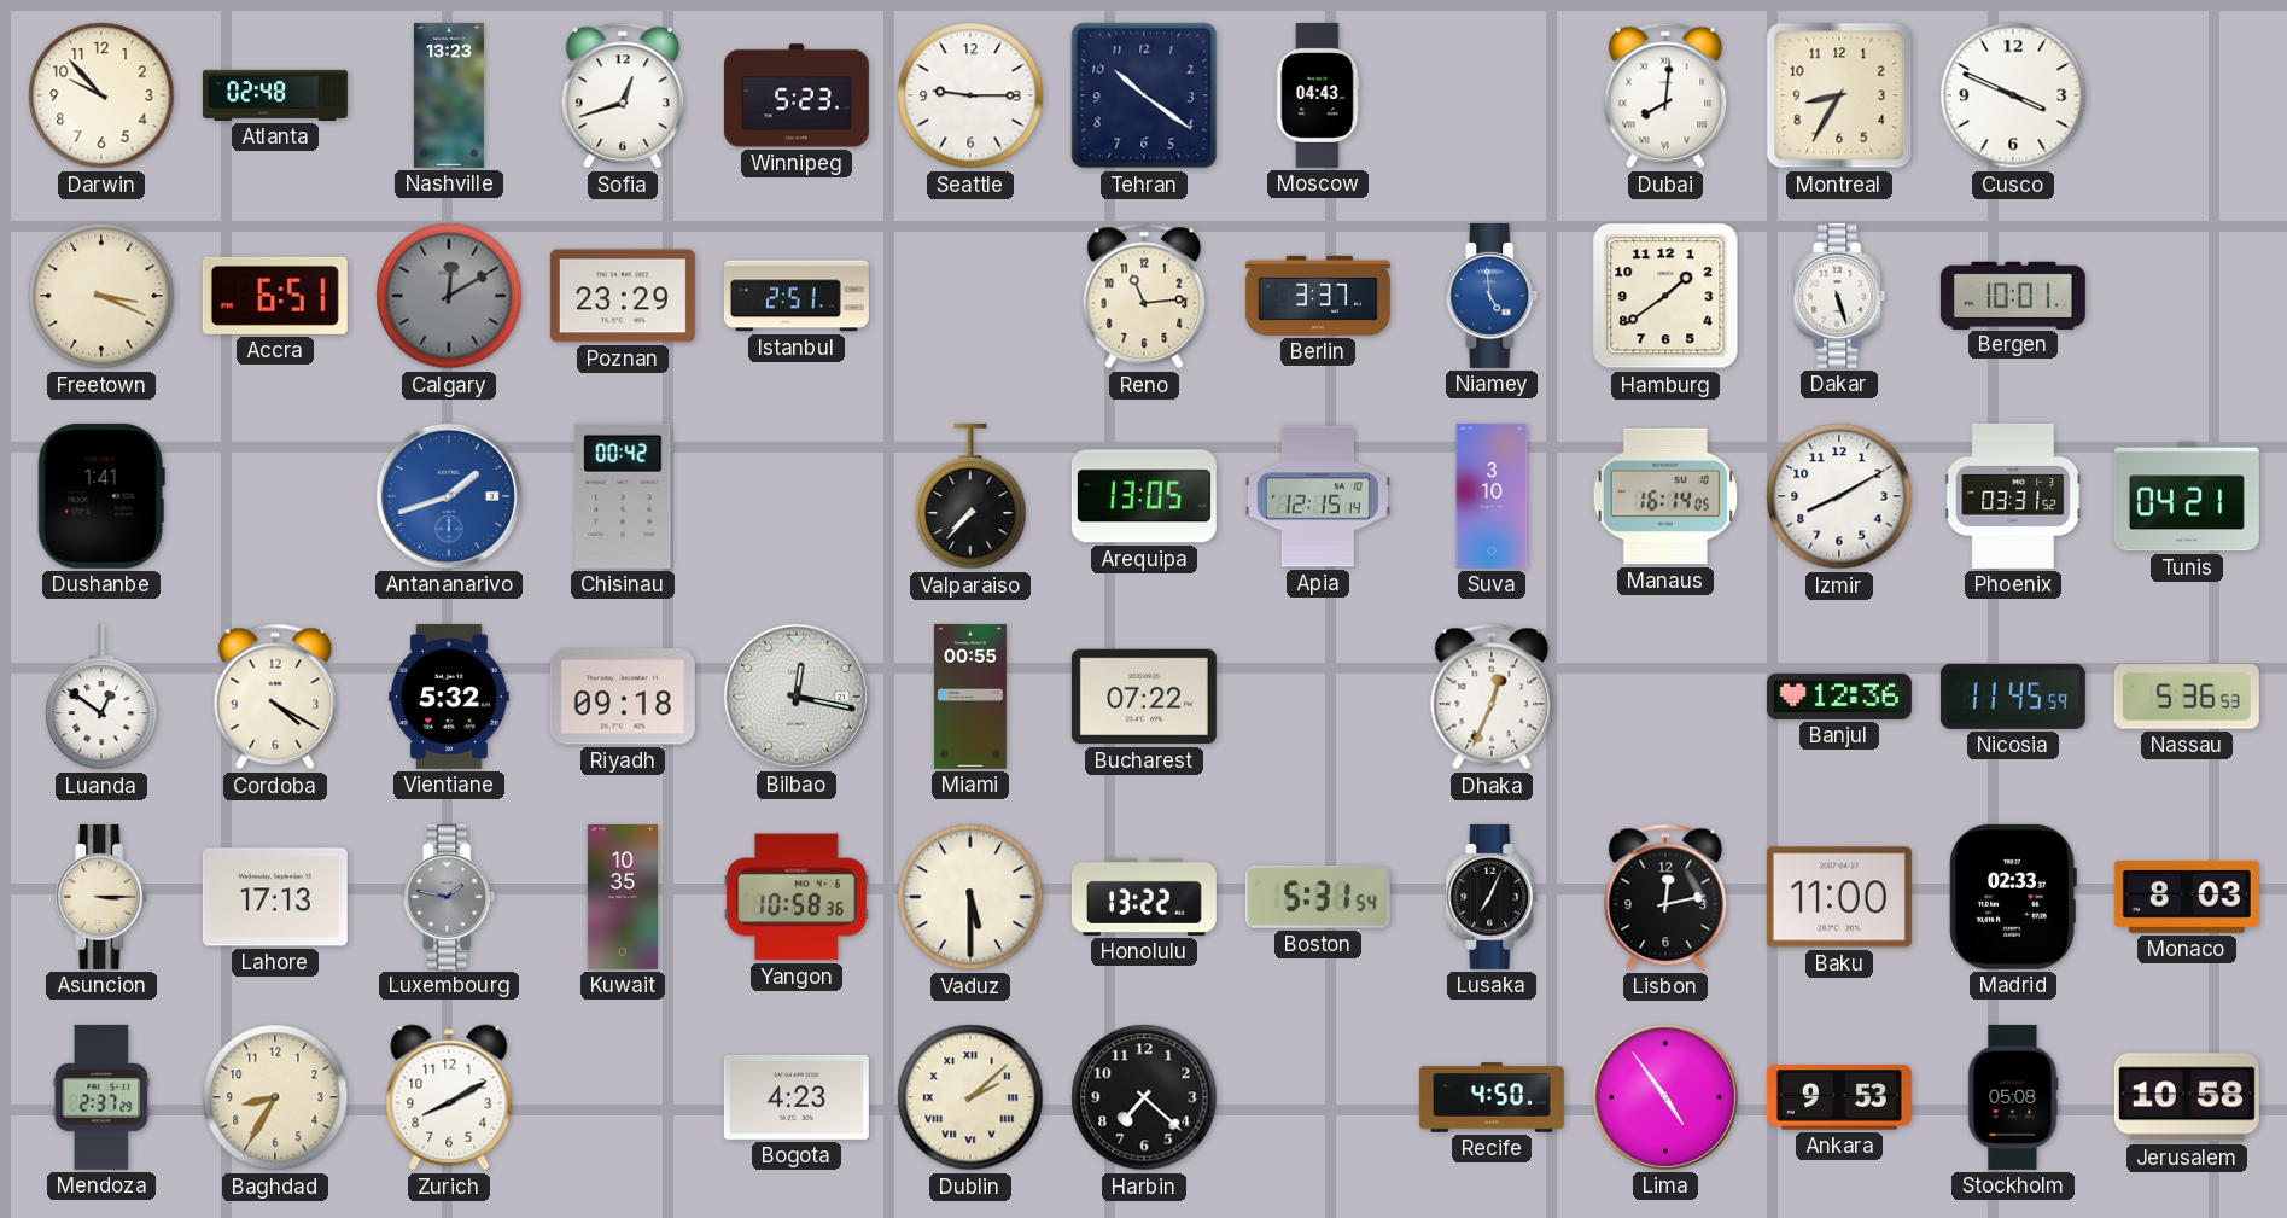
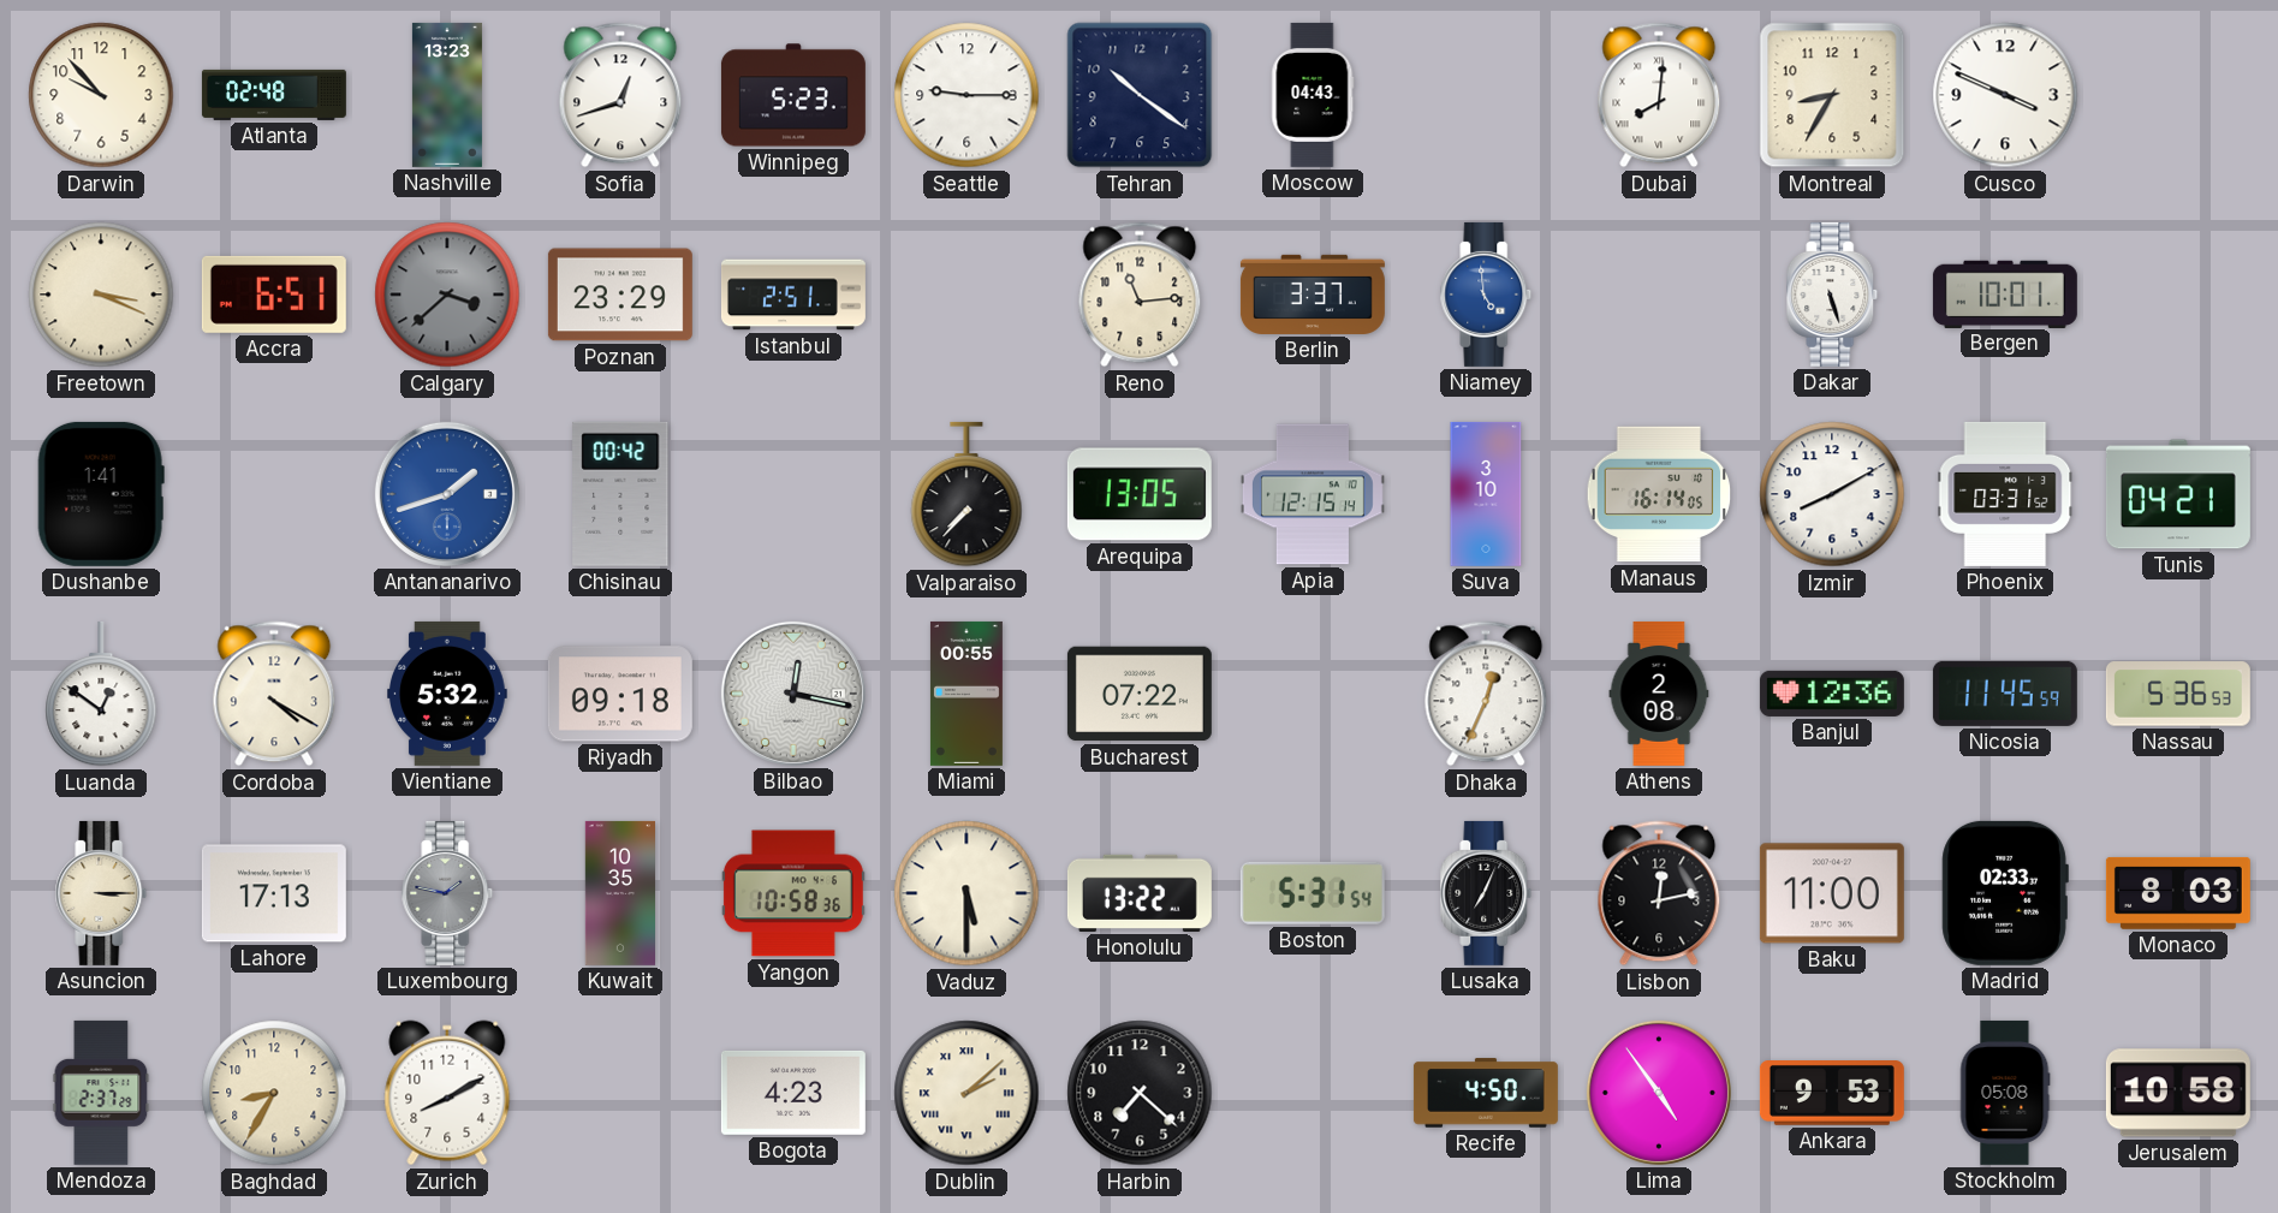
Calgary: 12:10 -> 3:38
Hamburg: 1:39 -> none
Athens: none -> 2:08
